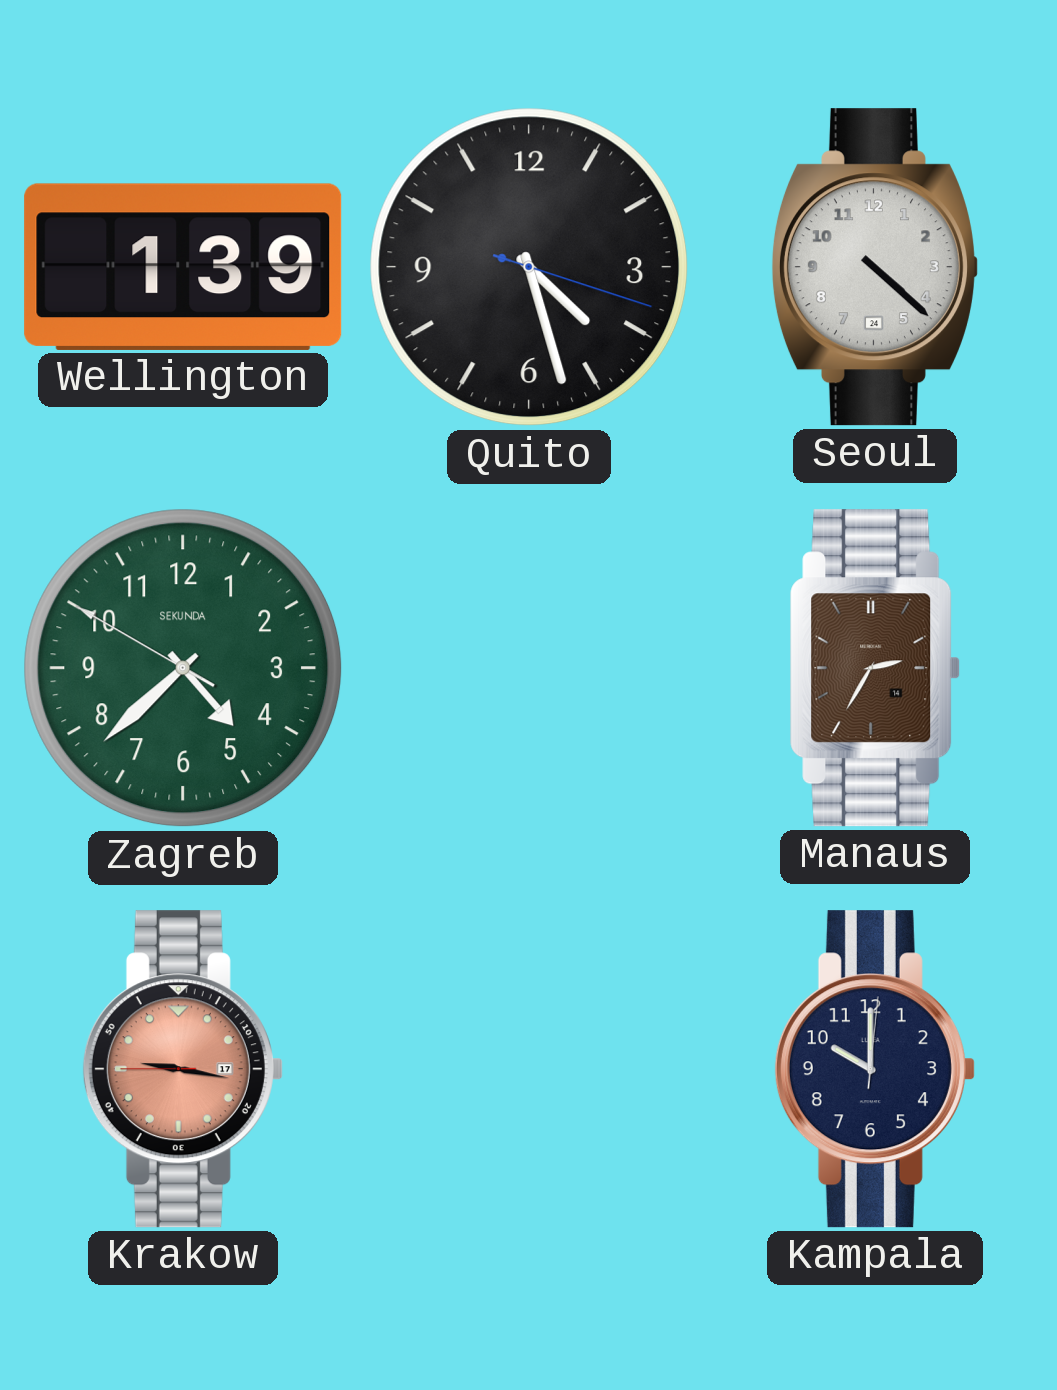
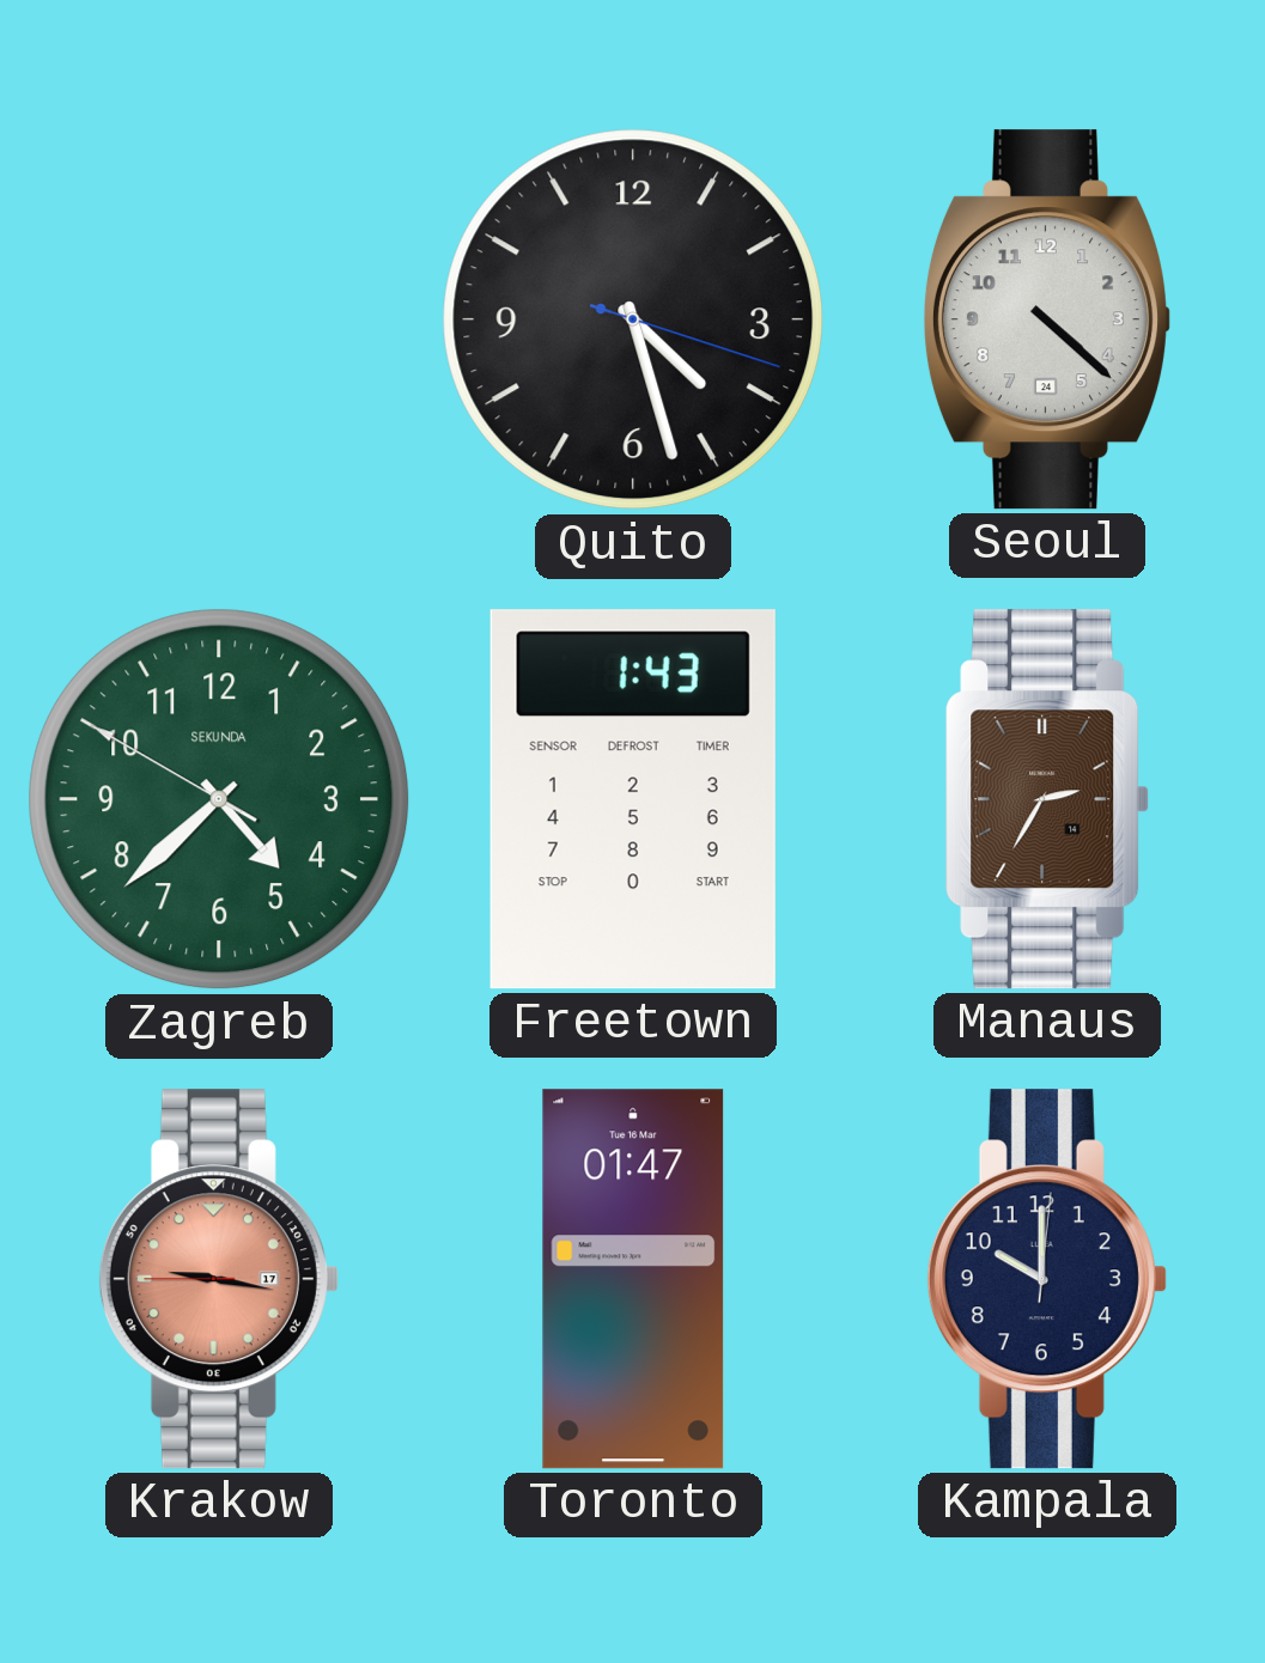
Wellington: 1:39 -> none
Freetown: none -> 1:43
Toronto: none -> 01:47
